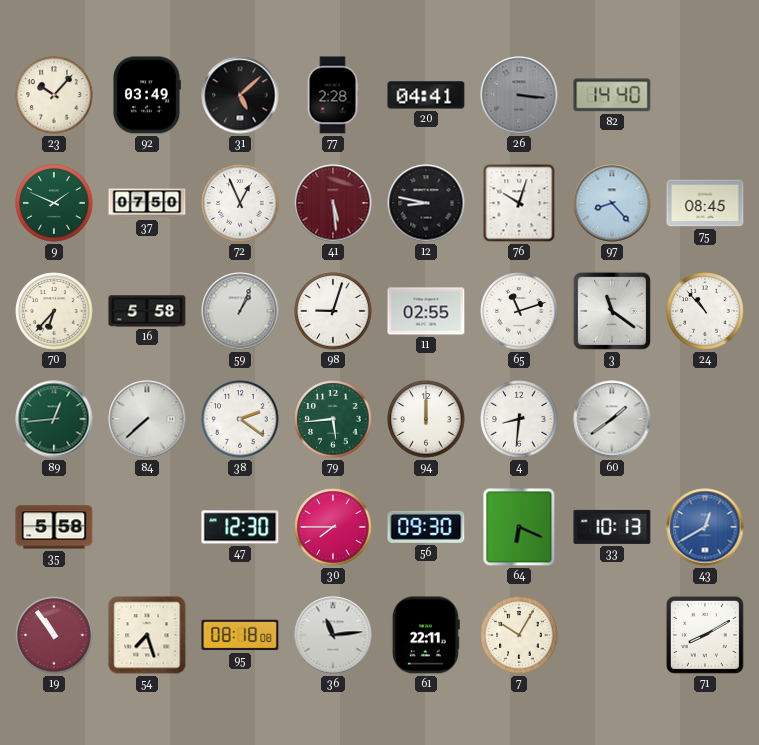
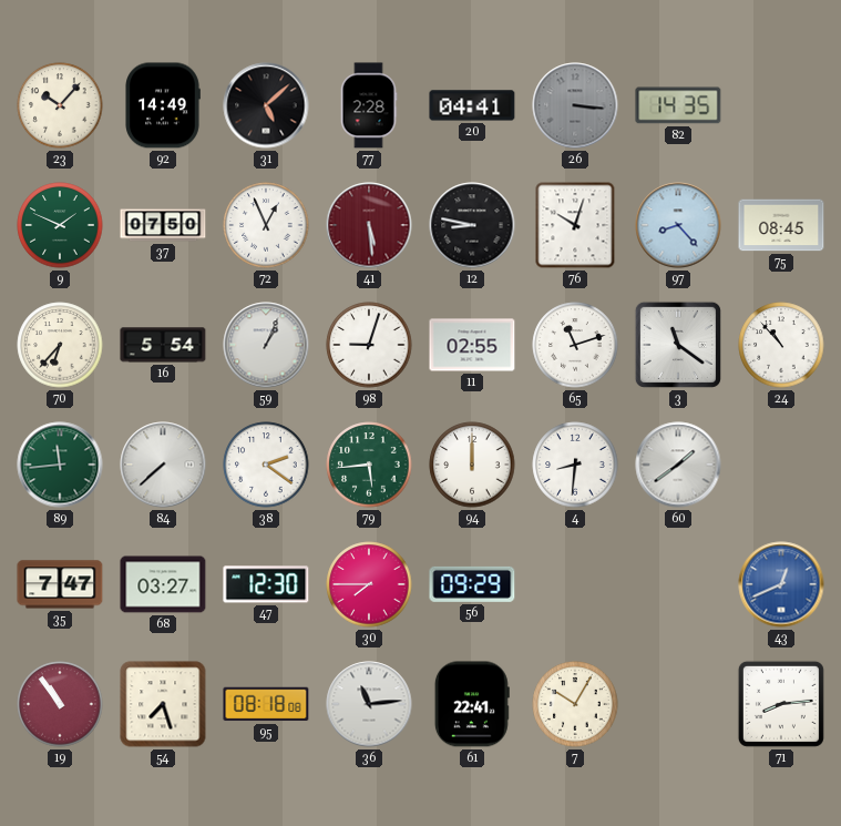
92: 03:49 -> 14:49
82: 14:40 -> 14:35
16: 5:58 -> 5:54
89: 12:44 -> 11:44
35: 5:58 -> 7:47
68: none -> 03:27
56: 09:30 -> 09:29
64: 6:19 -> none
33: 10:13 -> none
43: 12:40 -> 12:41
61: 22:11 -> 22:41
71: 8:10 -> 8:14
